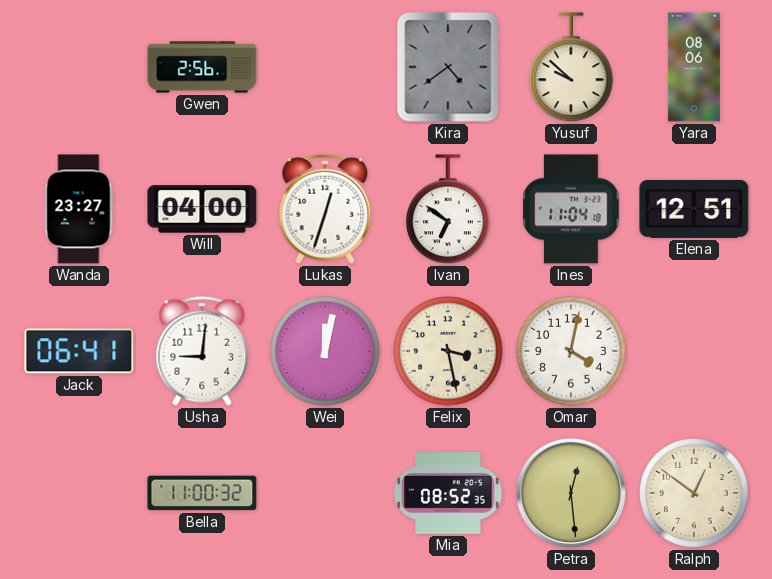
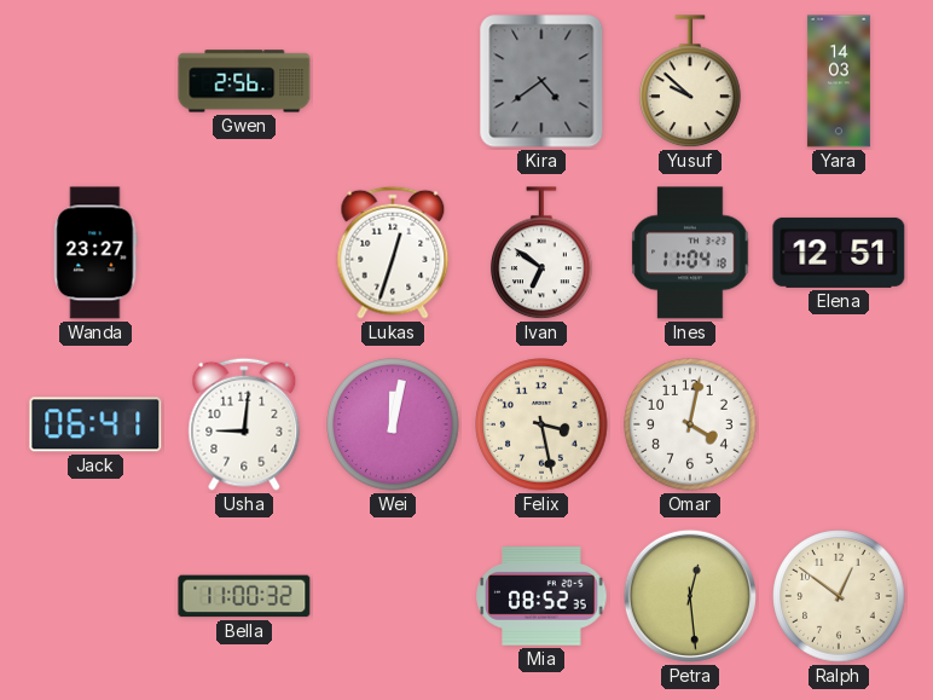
Yara: 08:06 -> 14:03
Will: 04:00 -> none
